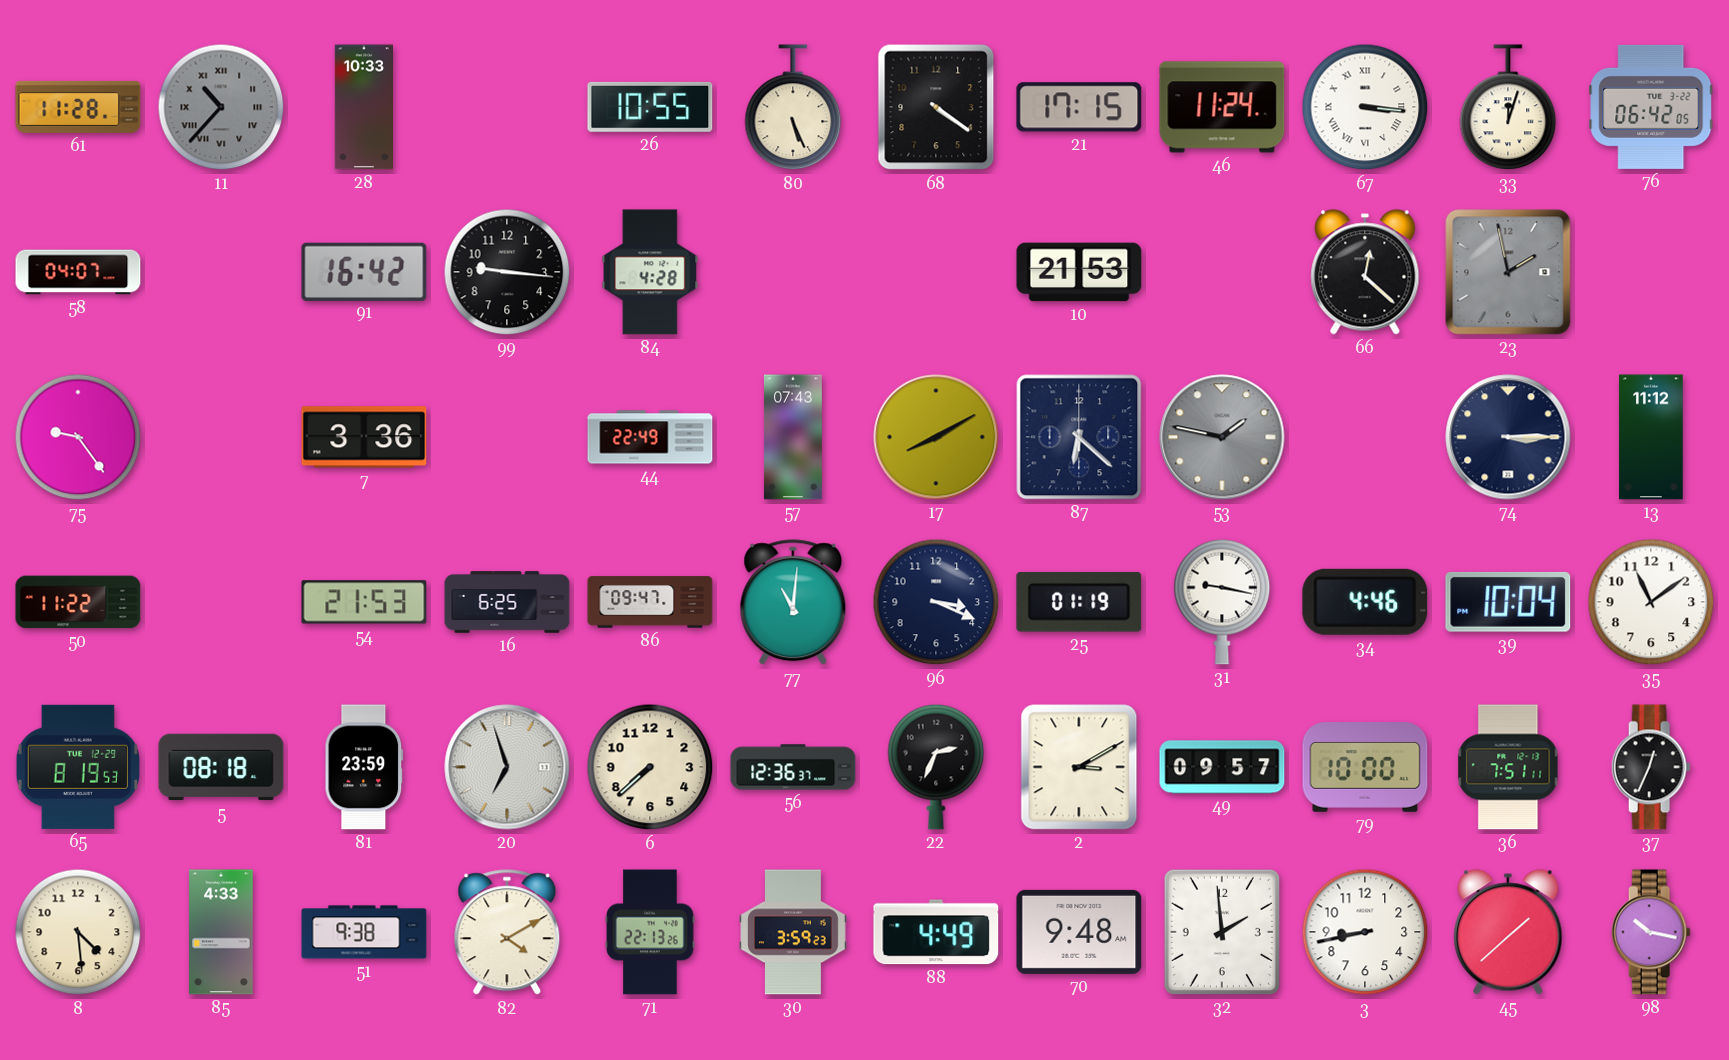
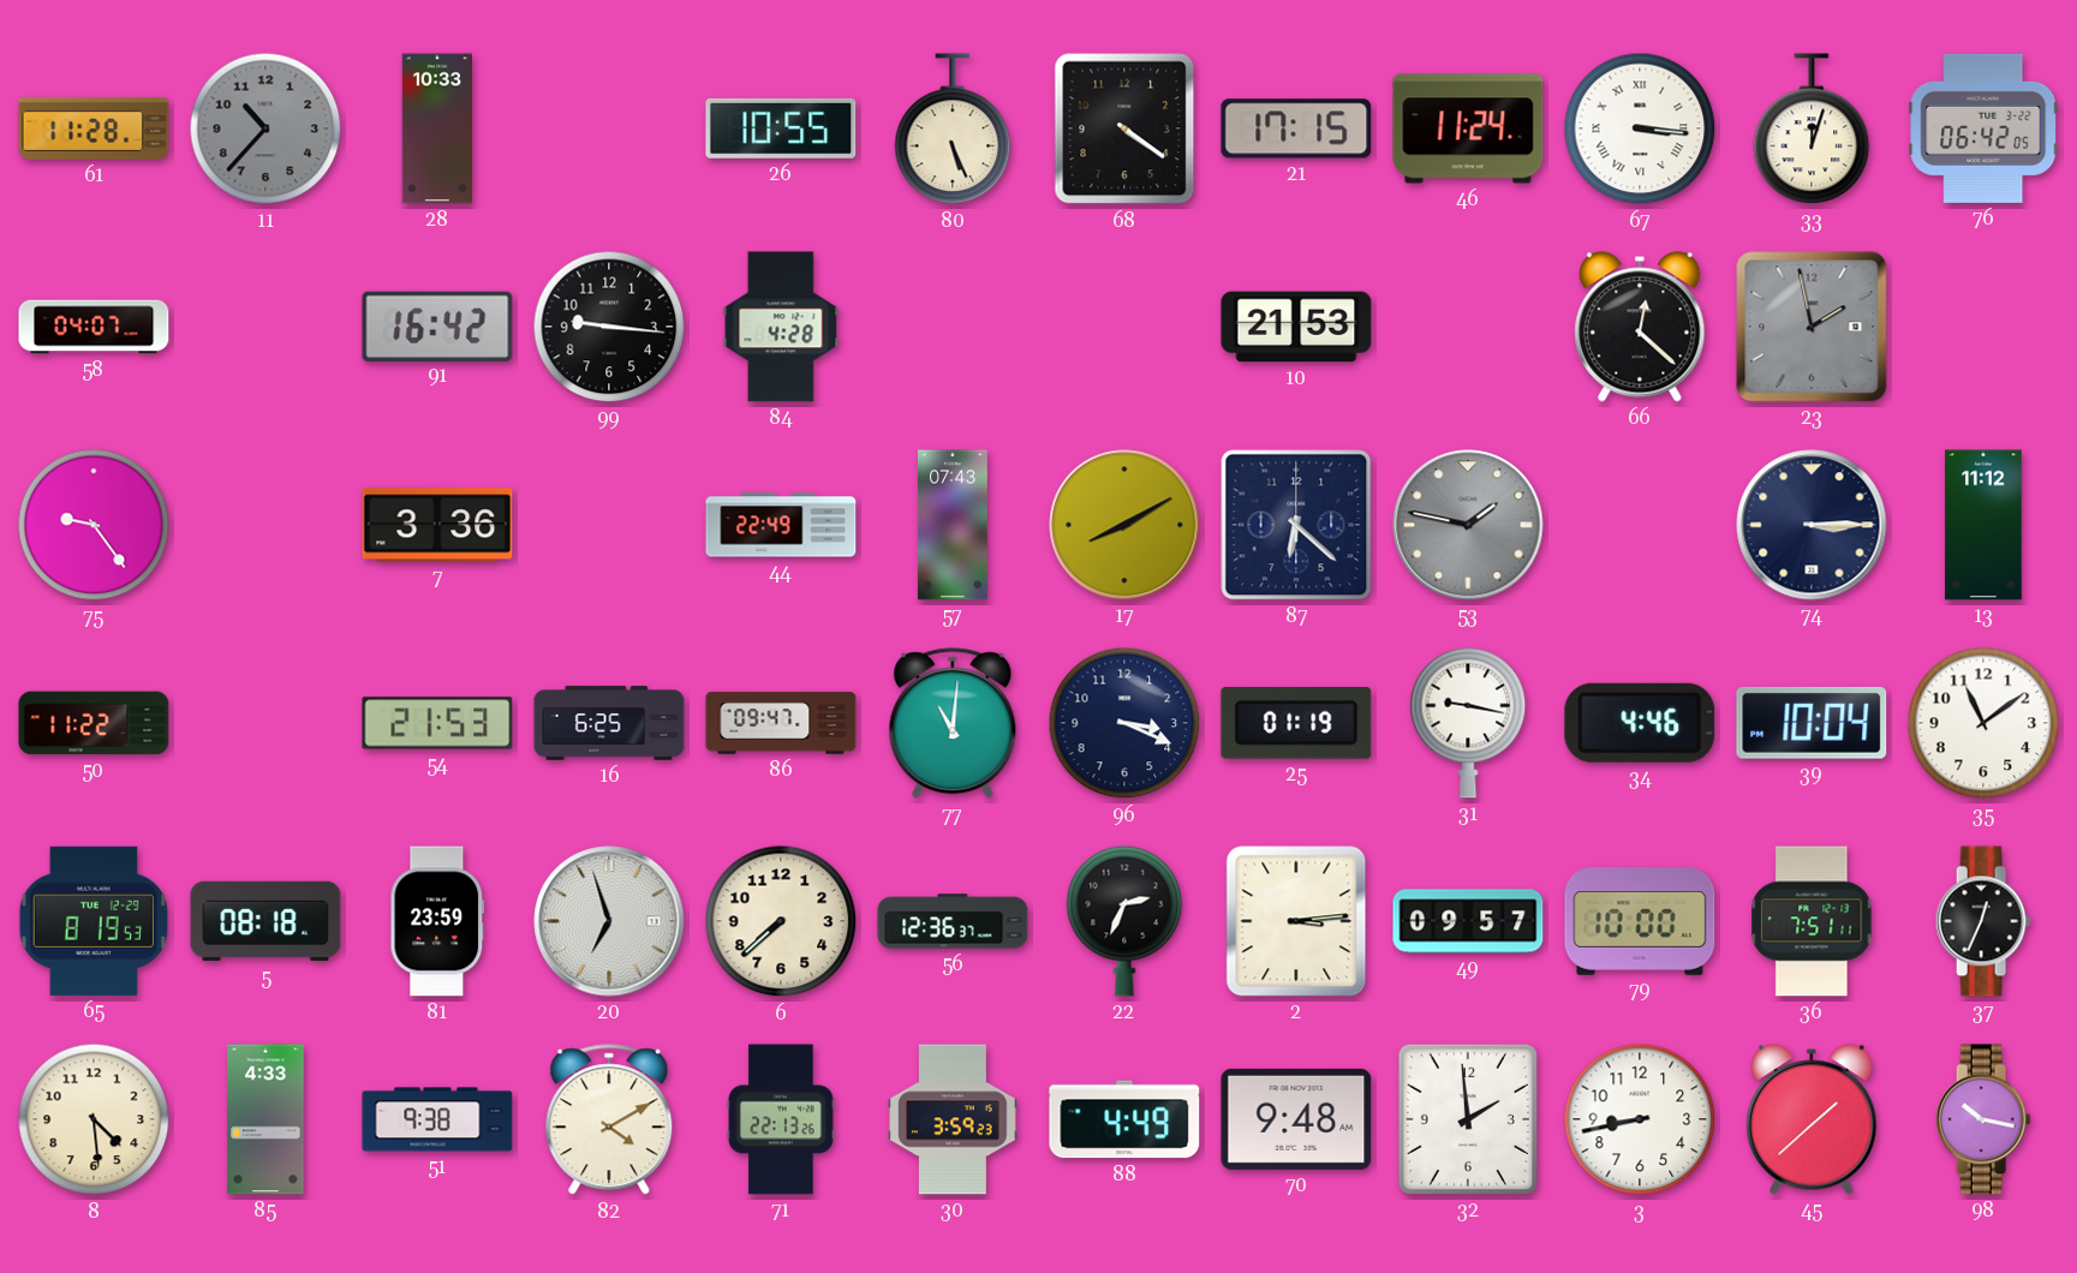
11 numerals: Roman -> Arabic
2: 3:10 -> 3:14
